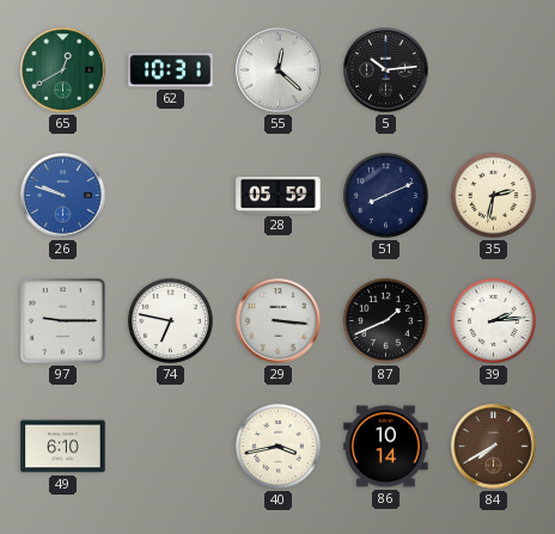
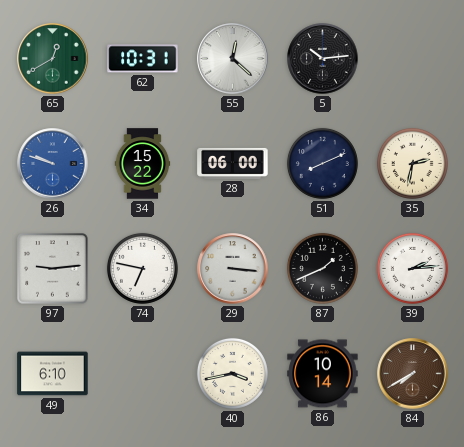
34: none -> 15:22
28: 05:59 -> 06:00
97: 9:15 -> 9:14
